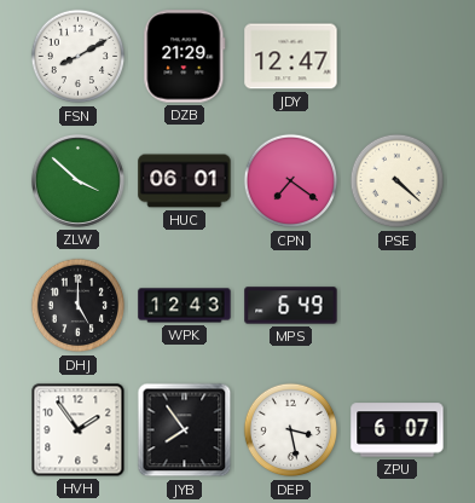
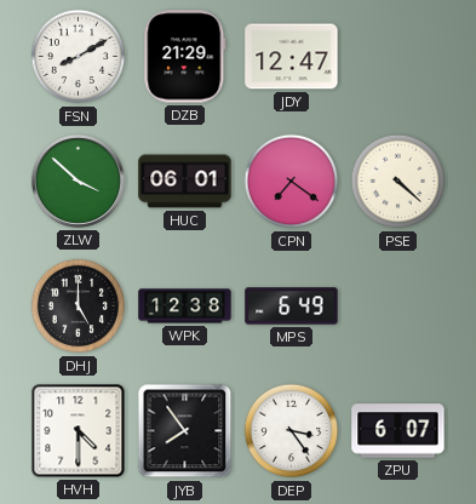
WPK: 12:43 -> 12:38
HVH: 1:54 -> 4:30
DEP: 3:28 -> 3:24
